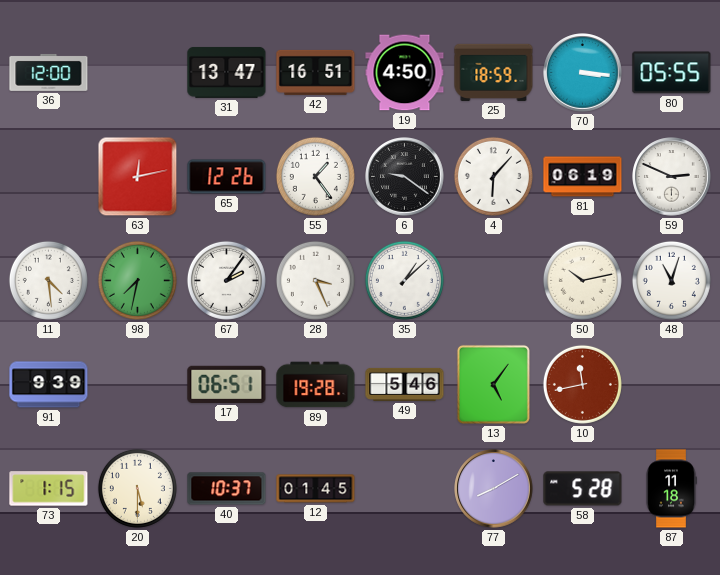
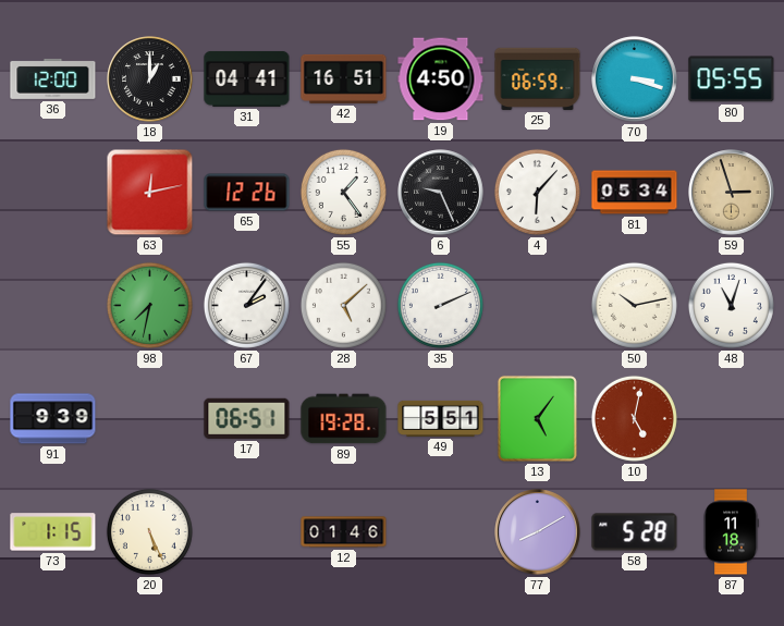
18: none -> 1:00
31: 13:47 -> 04:41
25: 18:59 -> 06:59
70: 3:16 -> 3:18
6: 9:21 -> 9:26
81: 06:19 -> 05:34
59: 2:49 -> 2:57
59 dial: white -> champagne
11: 4:29 -> none
28: 3:26 -> 5:08
35: 1:08 -> 2:11
49: 5:46 -> 5:51
10: 11:43 -> 5:02
20: 5:30 -> 5:26
40: 10:37 -> none
12: 01:45 -> 01:46
